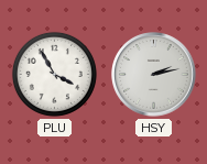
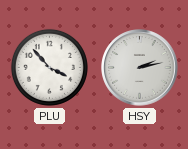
PLU: 3:55 -> 3:53
